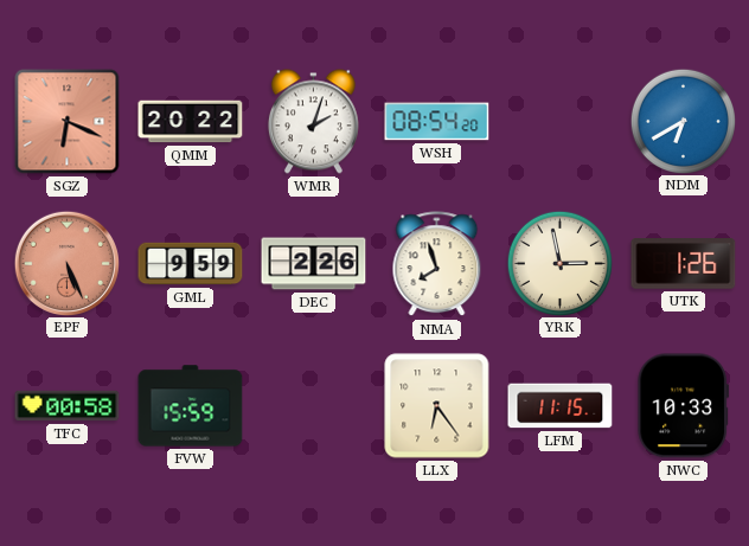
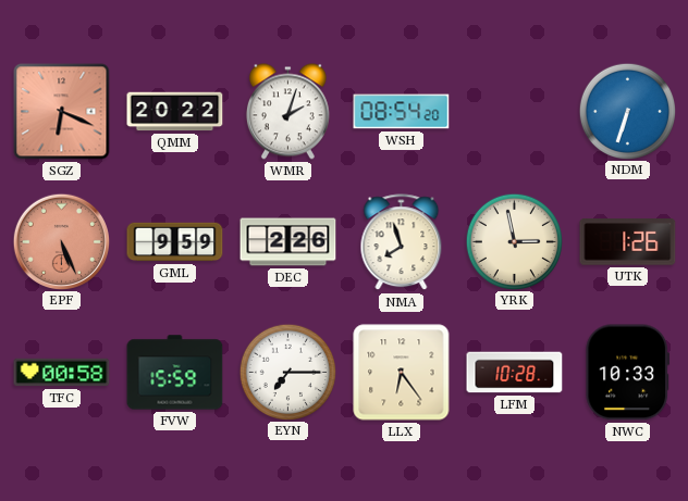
NDM: 6:40 -> 6:33
EYN: none -> 7:15
LFM: 11:15 -> 10:28
